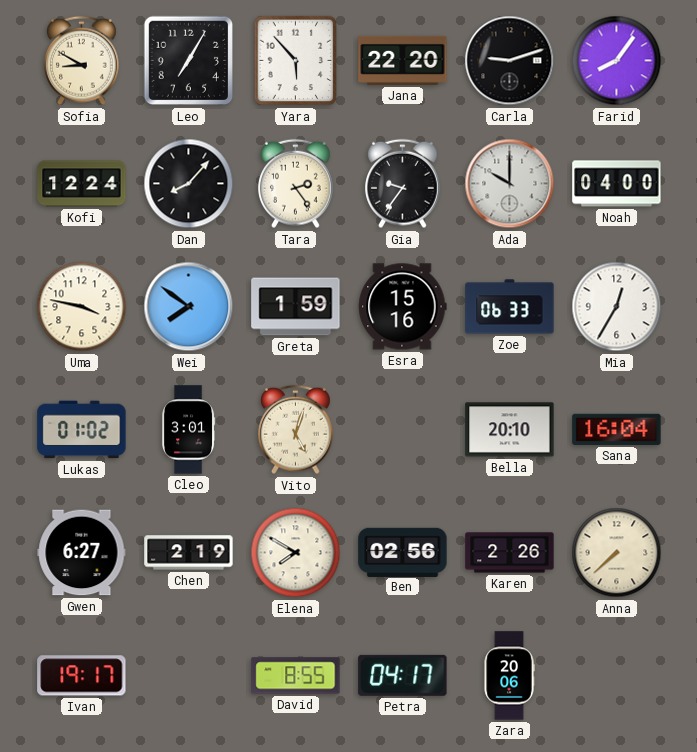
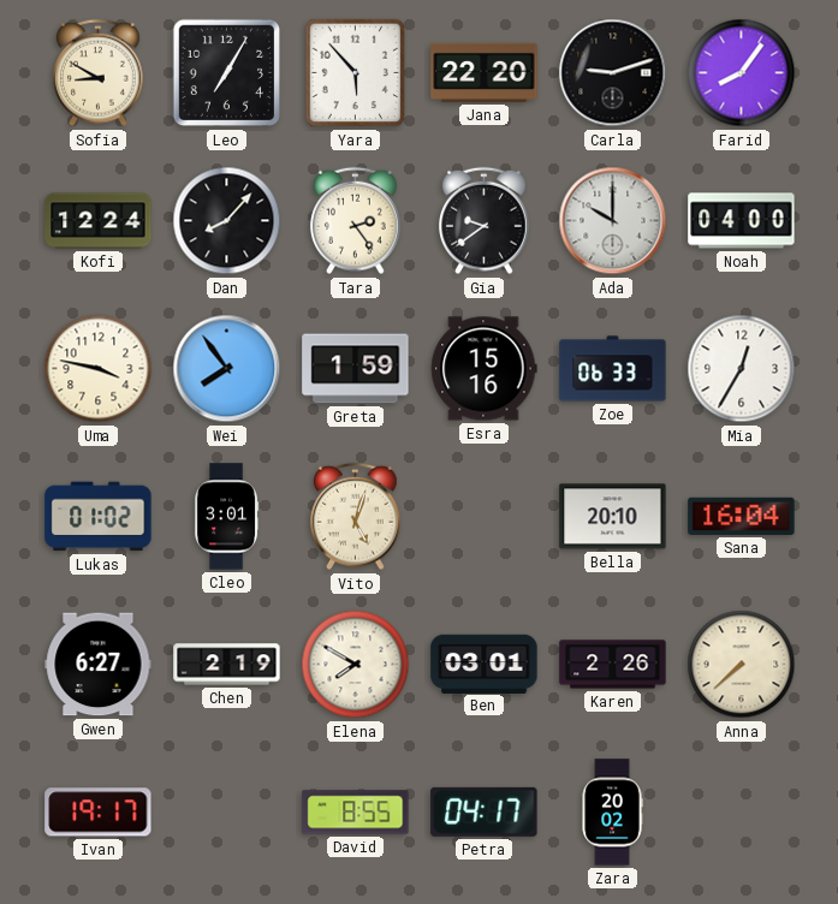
Gia: 9:36 -> 9:39
Wei: 7:51 -> 7:54
Ben: 02:56 -> 03:01
Zara: 20:06 -> 20:02
